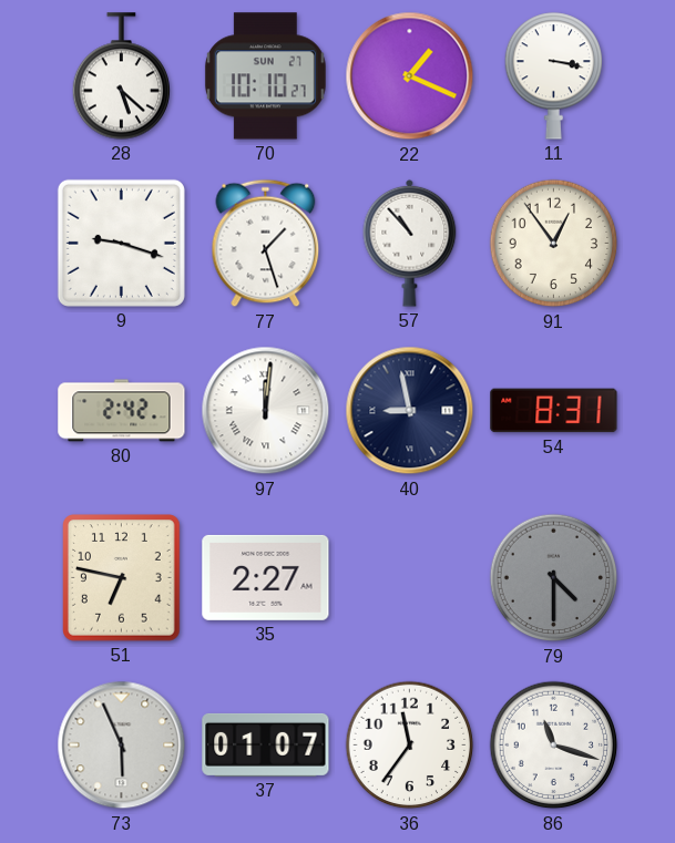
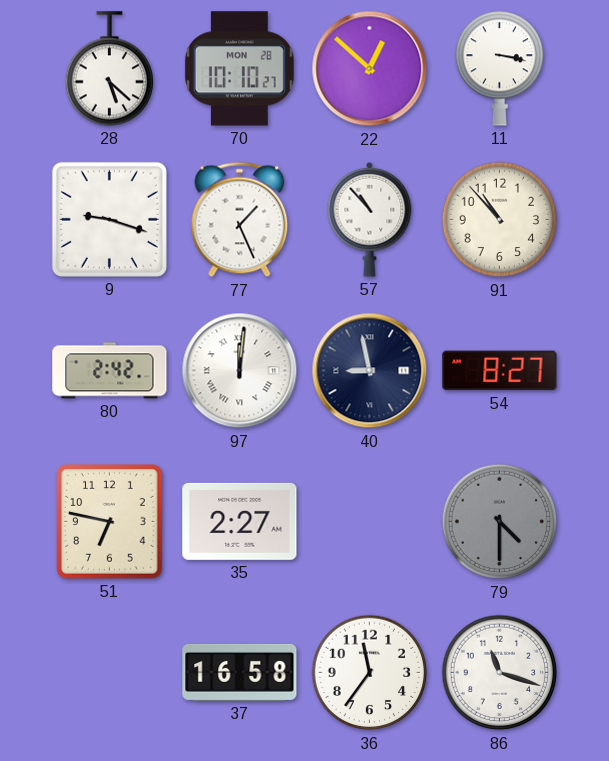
70 date: SUN 27 -> MON 28
22: 1:19 -> 12:52
77: 1:27 -> 1:26
91: 12:54 -> 10:53
54: 8:31 -> 8:27
73: 5:56 -> none
37: 01:07 -> 16:58
